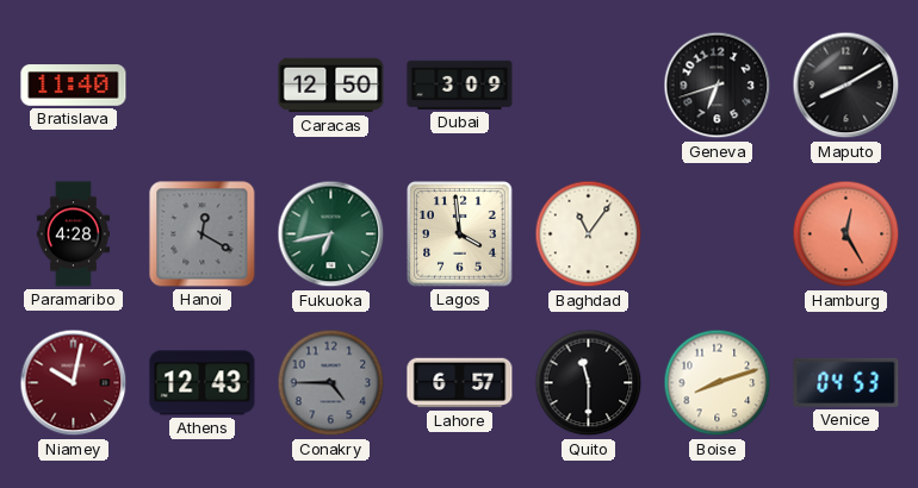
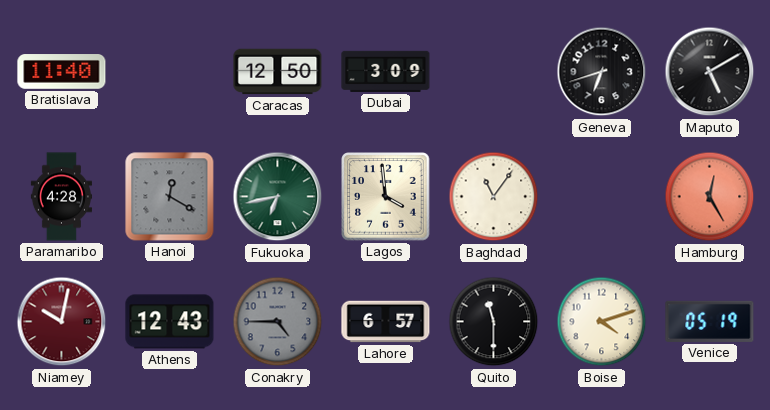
Maputo: 8:10 -> 5:10
Boise: 8:12 -> 4:12
Venice: 04:53 -> 05:19
